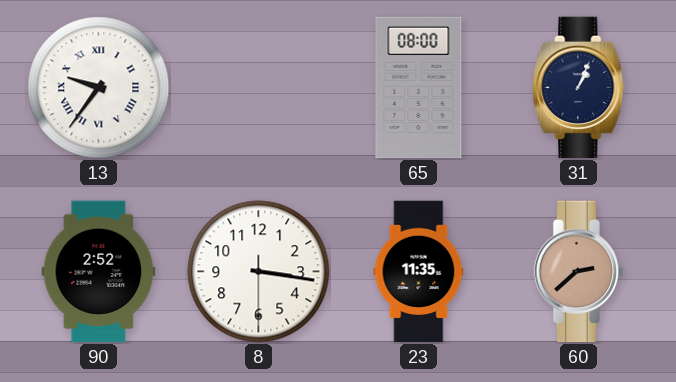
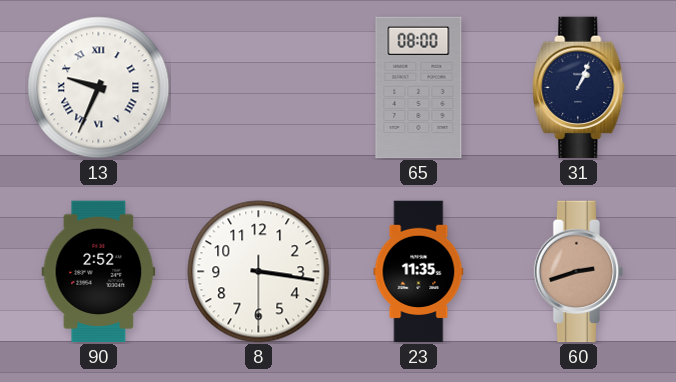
13: 9:36 -> 9:34
60: 2:38 -> 2:42
